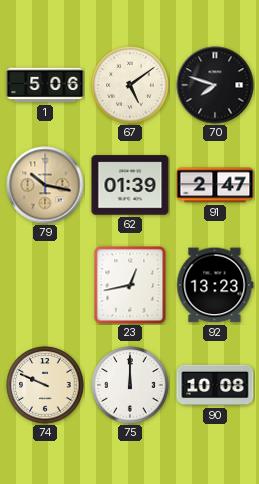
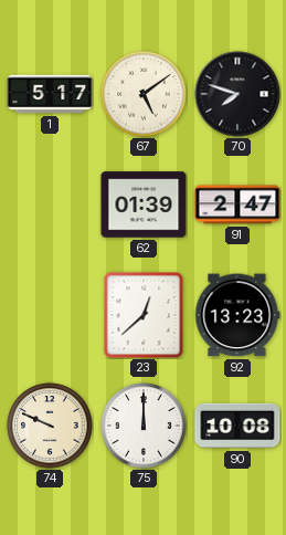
1: 5:06 -> 5:17
79: 10:17 -> none
23: 12:43 -> 12:38
